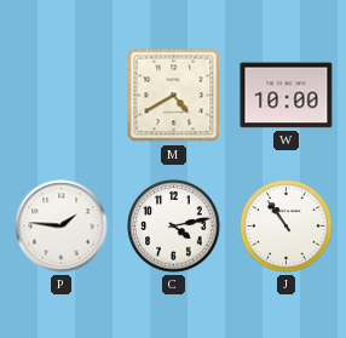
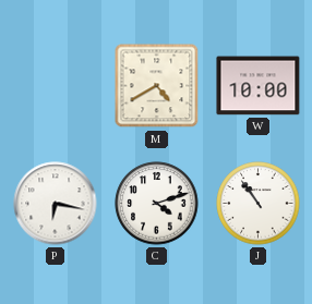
P: 1:46 -> 6:17
C: 4:13 -> 4:12
